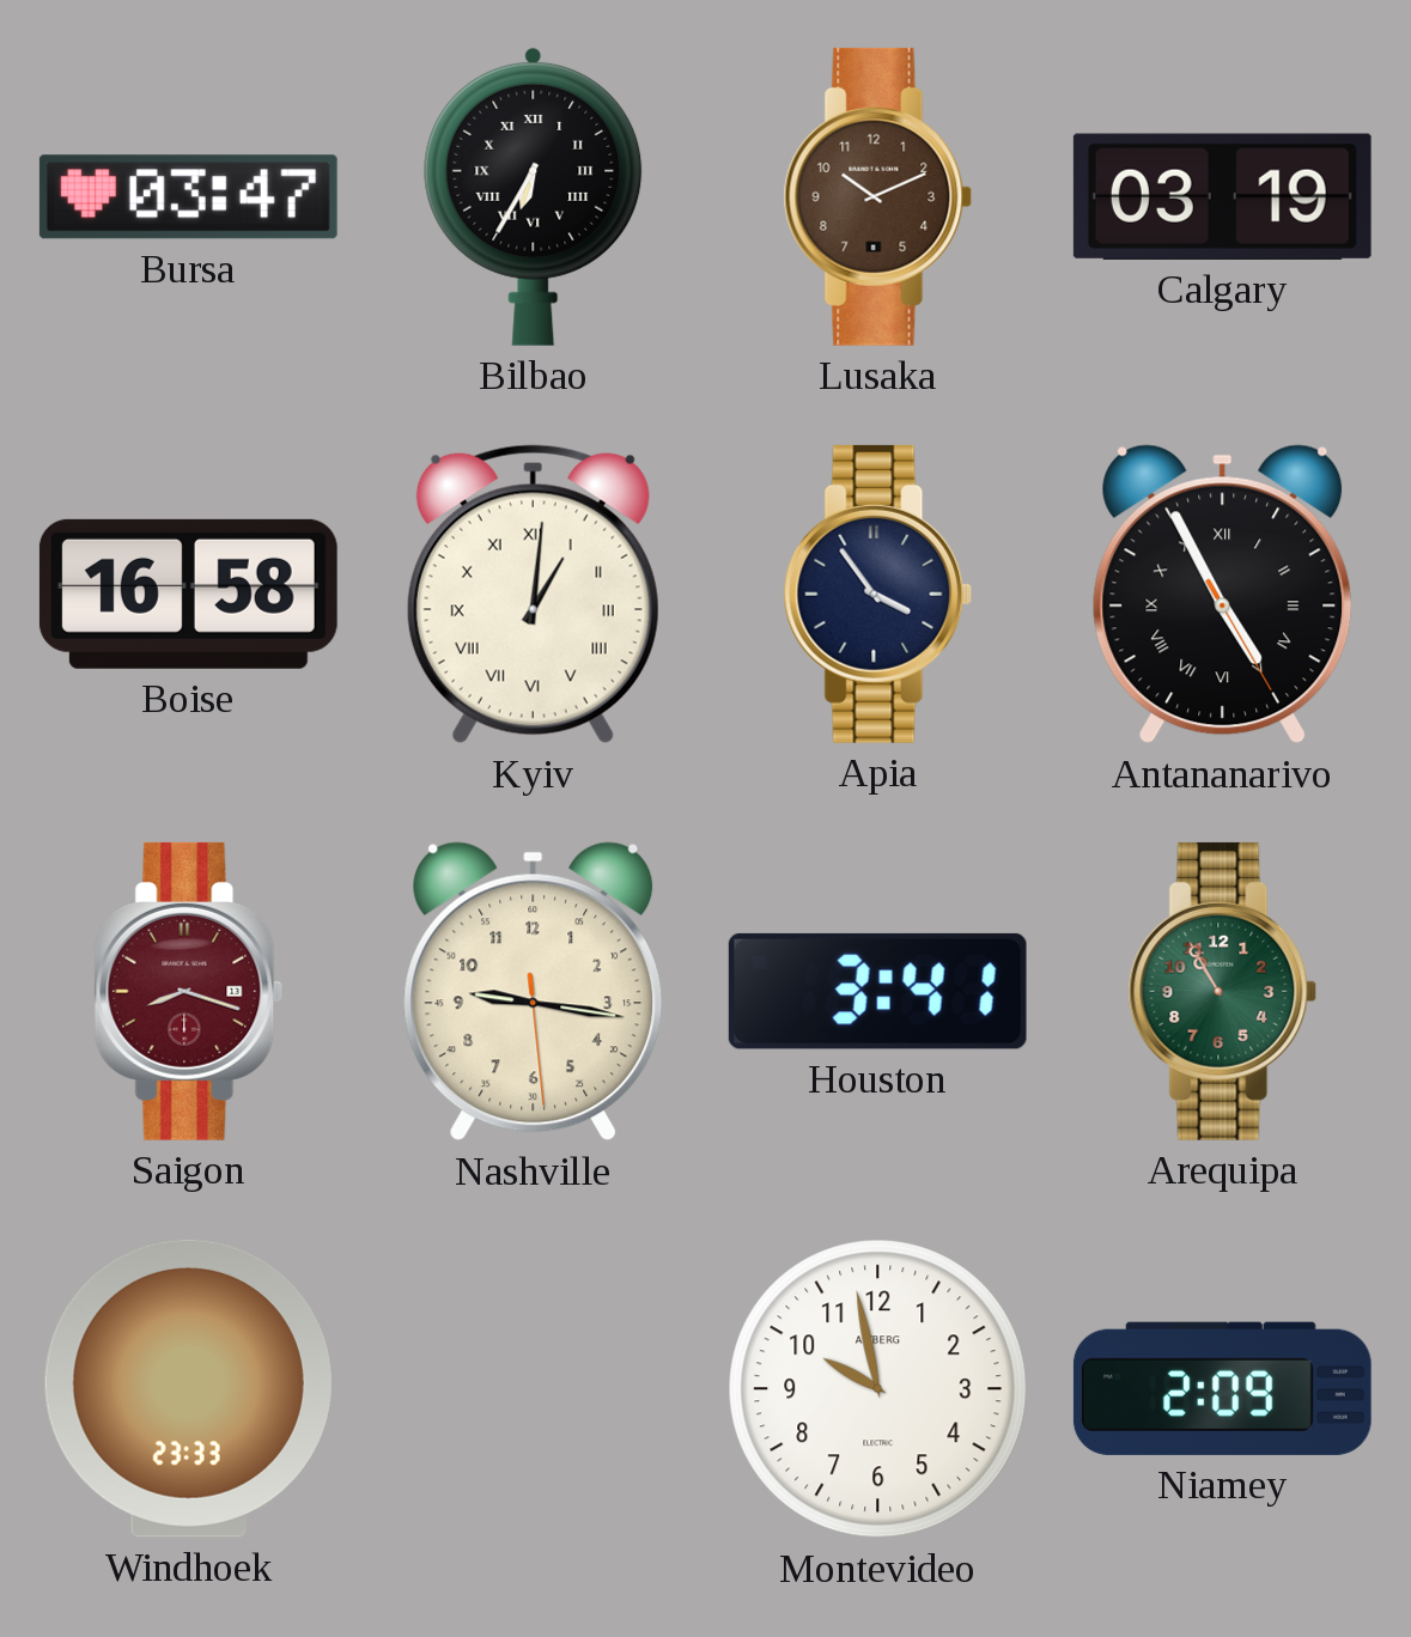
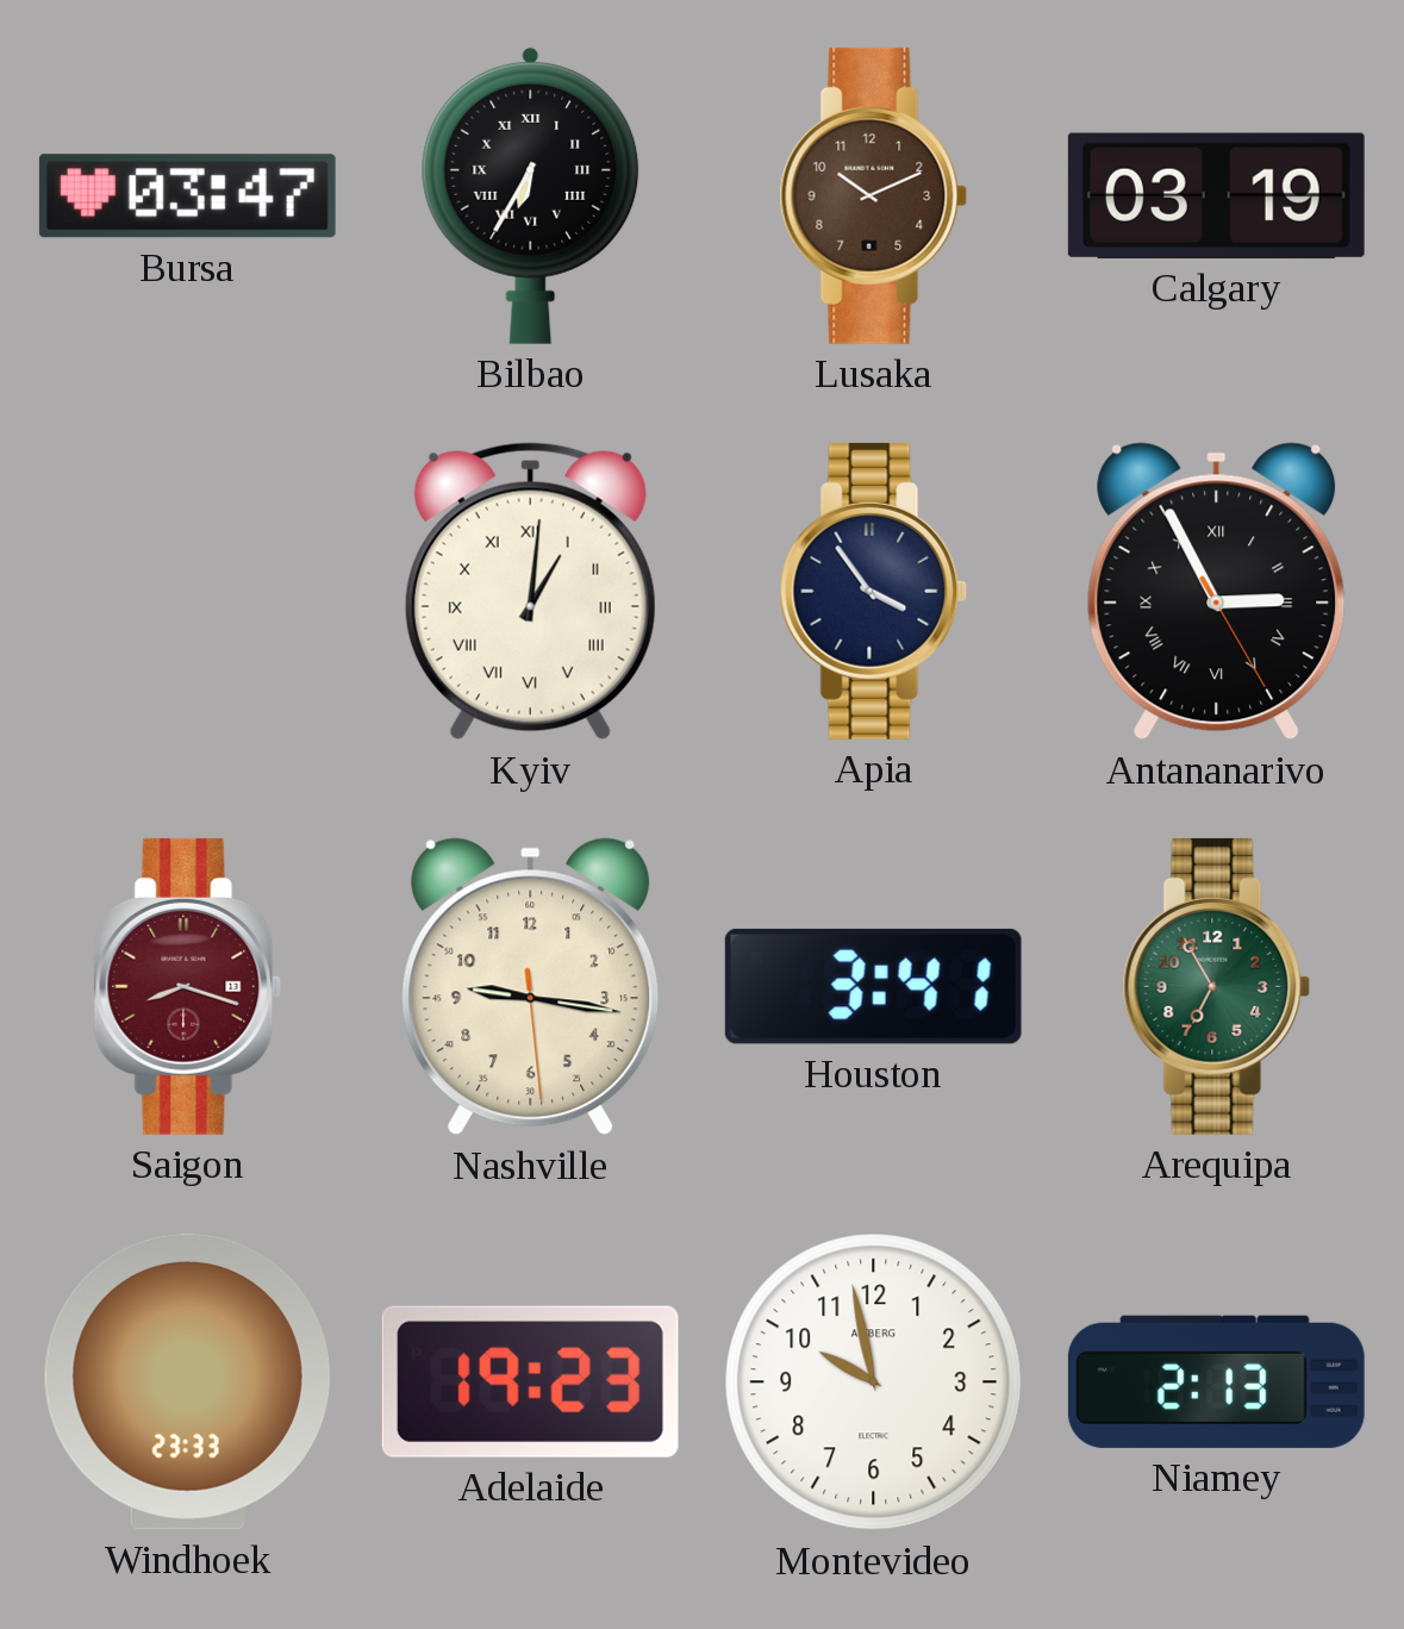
Boise: 16:58 -> none
Antananarivo: 4:55 -> 2:55
Arequipa: 10:55 -> 6:55
Adelaide: none -> 19:23
Niamey: 2:09 -> 2:13
